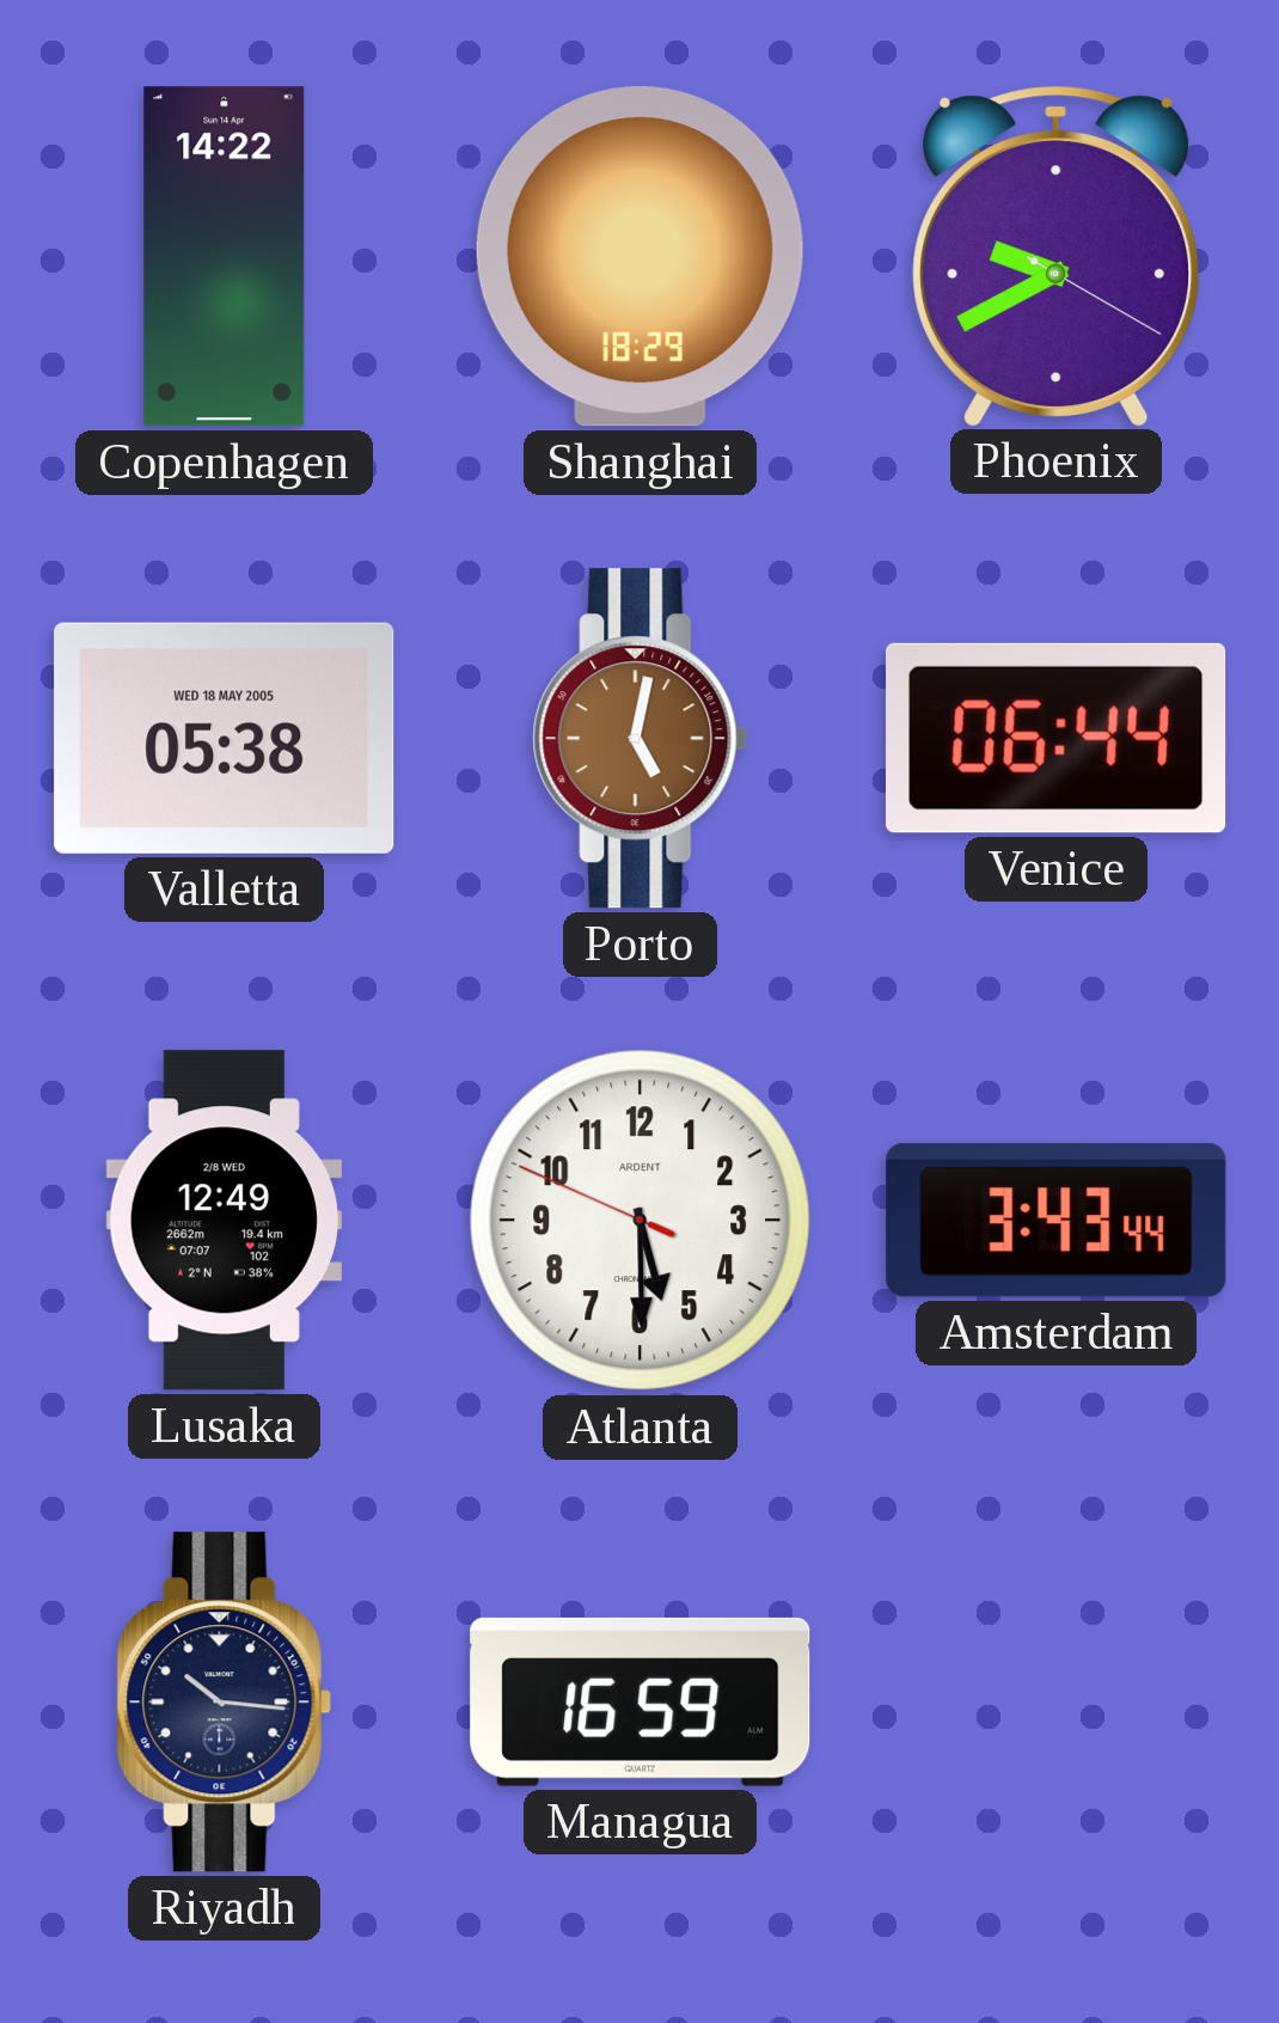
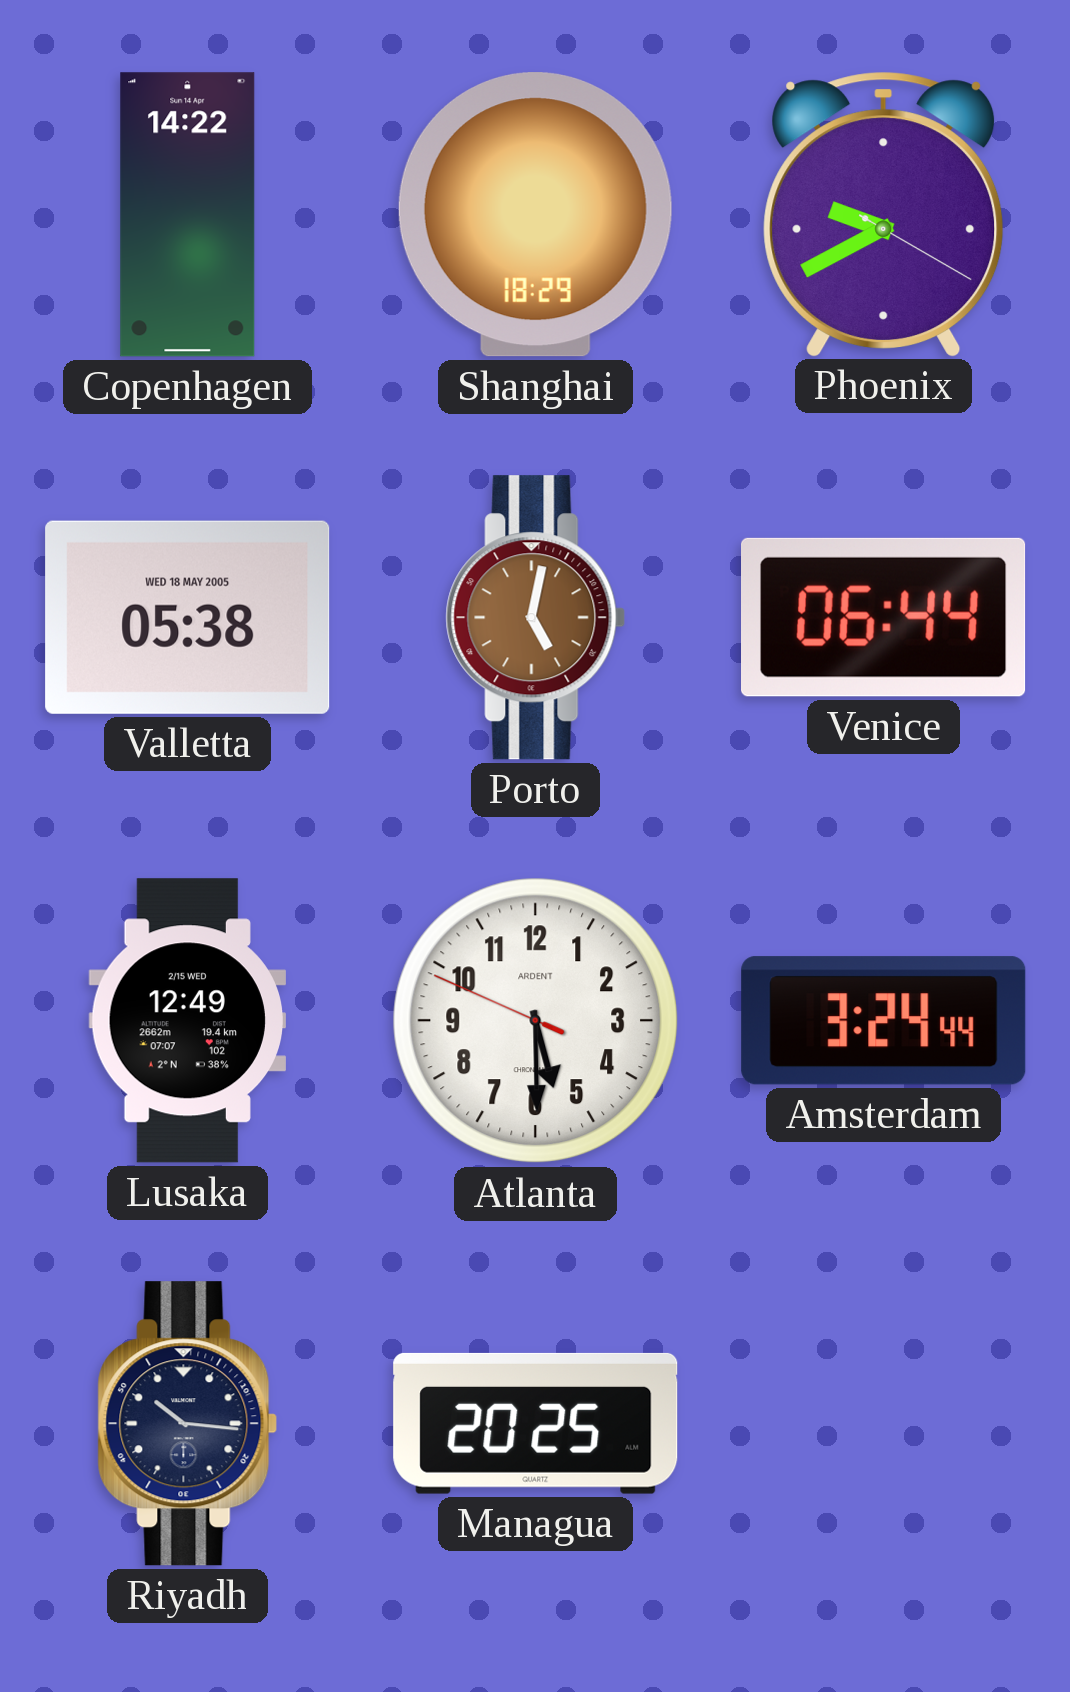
Lusaka date: 2/8 WED -> 2/15 WED
Amsterdam: 3:43 -> 3:24
Managua: 16:59 -> 20:25
